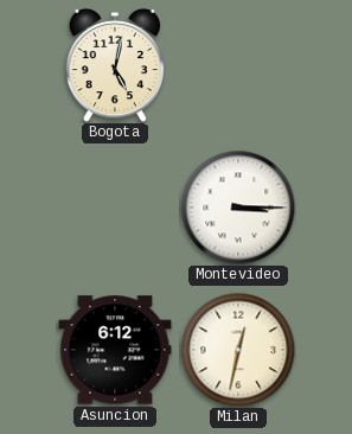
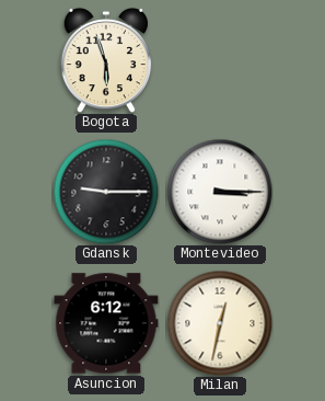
Bogota: 5:02 -> 5:57
Gdansk: none -> 9:15
